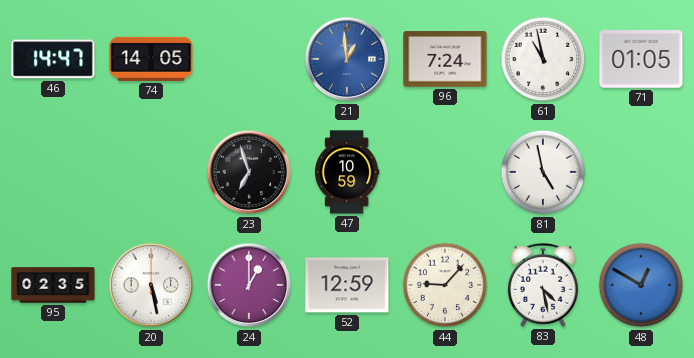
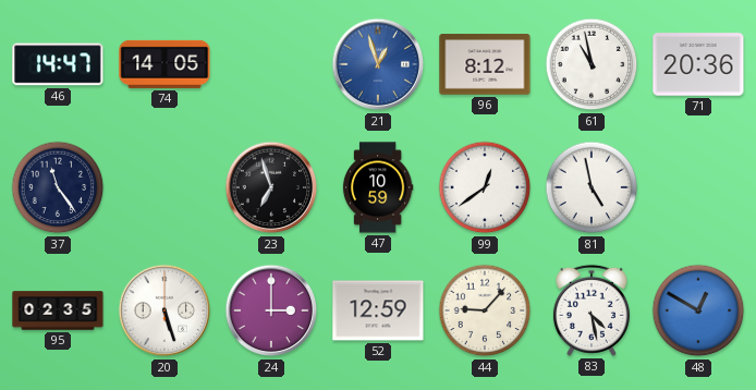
21: 12:59 -> 12:57
96: 7:24 -> 8:12
71: 01:05 -> 20:36
37: none -> 11:24
99: none -> 12:39
20: 5:28 -> 5:27
24: 1:00 -> 3:00
